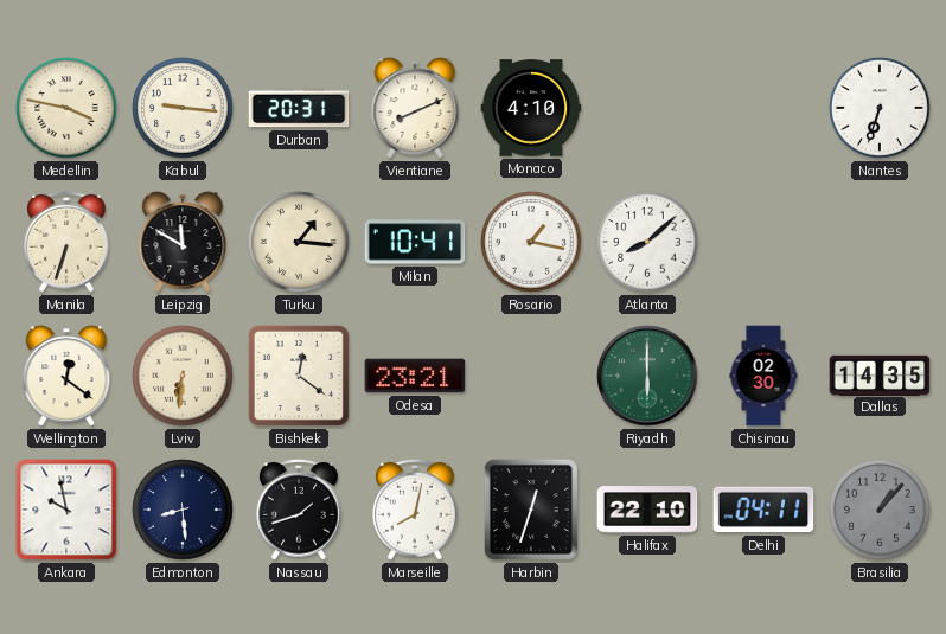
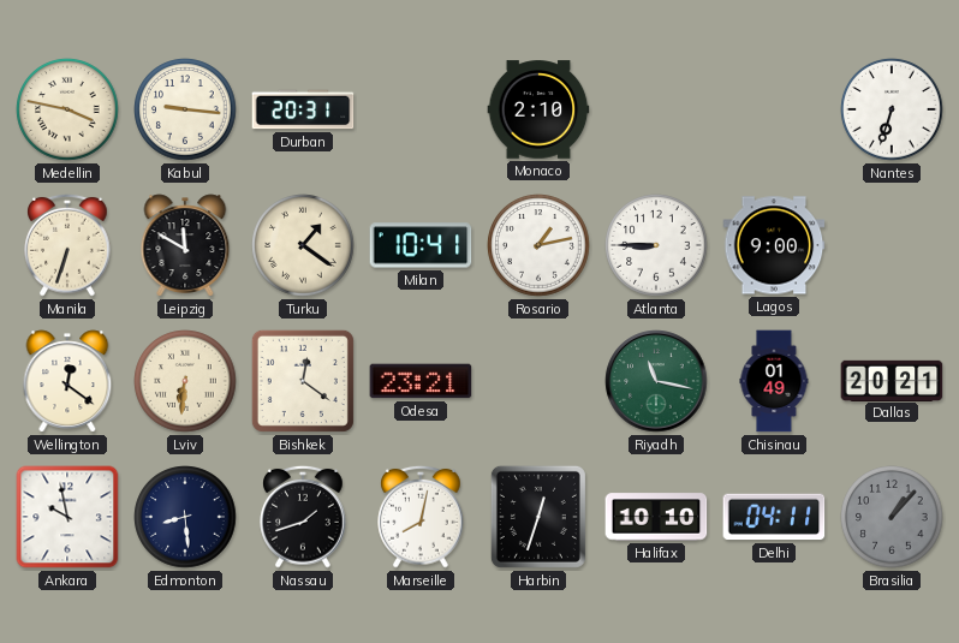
Vientiane: 8:11 -> none
Monaco: 4:10 -> 2:10
Turku: 1:16 -> 1:21
Rosario: 1:17 -> 1:13
Atlanta: 8:08 -> 8:45
Lagos: none -> 9:00
Riyadh: 6:00 -> 11:17
Chisinau: 02:30 -> 01:49
Dallas: 14:35 -> 20:21
Halifax: 22:10 -> 10:10
